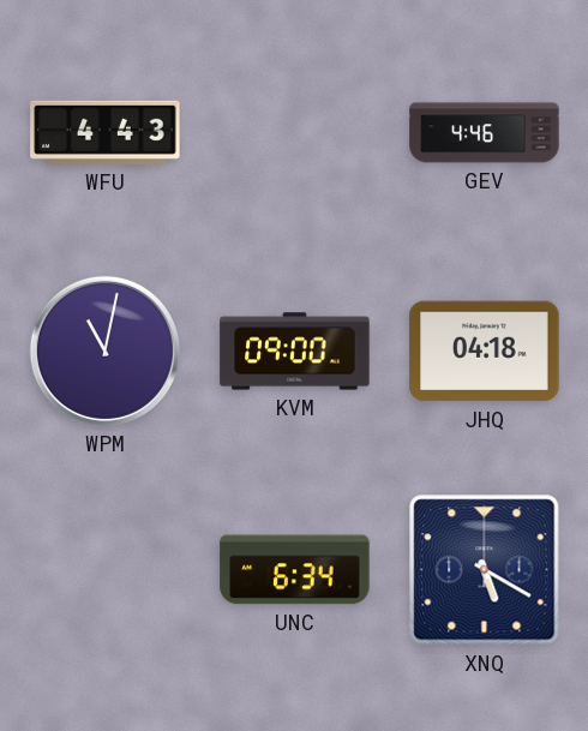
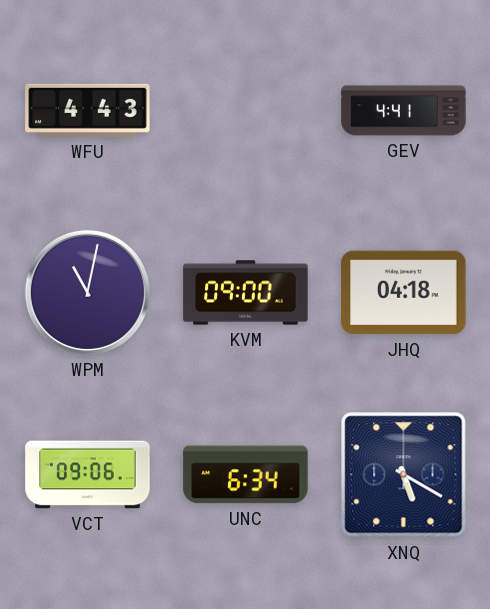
GEV: 4:46 -> 4:41
VCT: none -> 09:06
